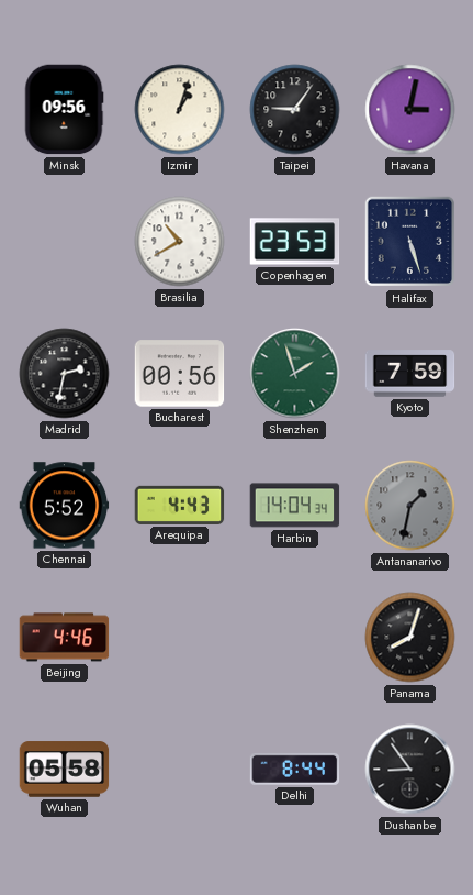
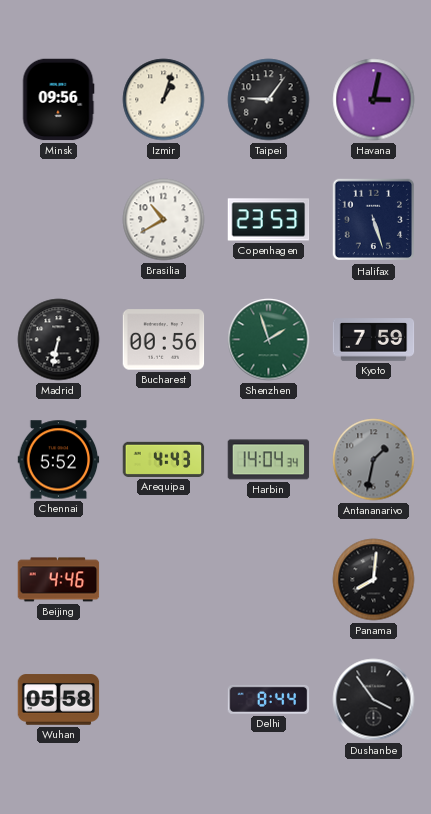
Madrid: 2:32 -> 6:32
Panama: 8:03 -> 8:01
Dushanbe: 8:54 -> 3:54
